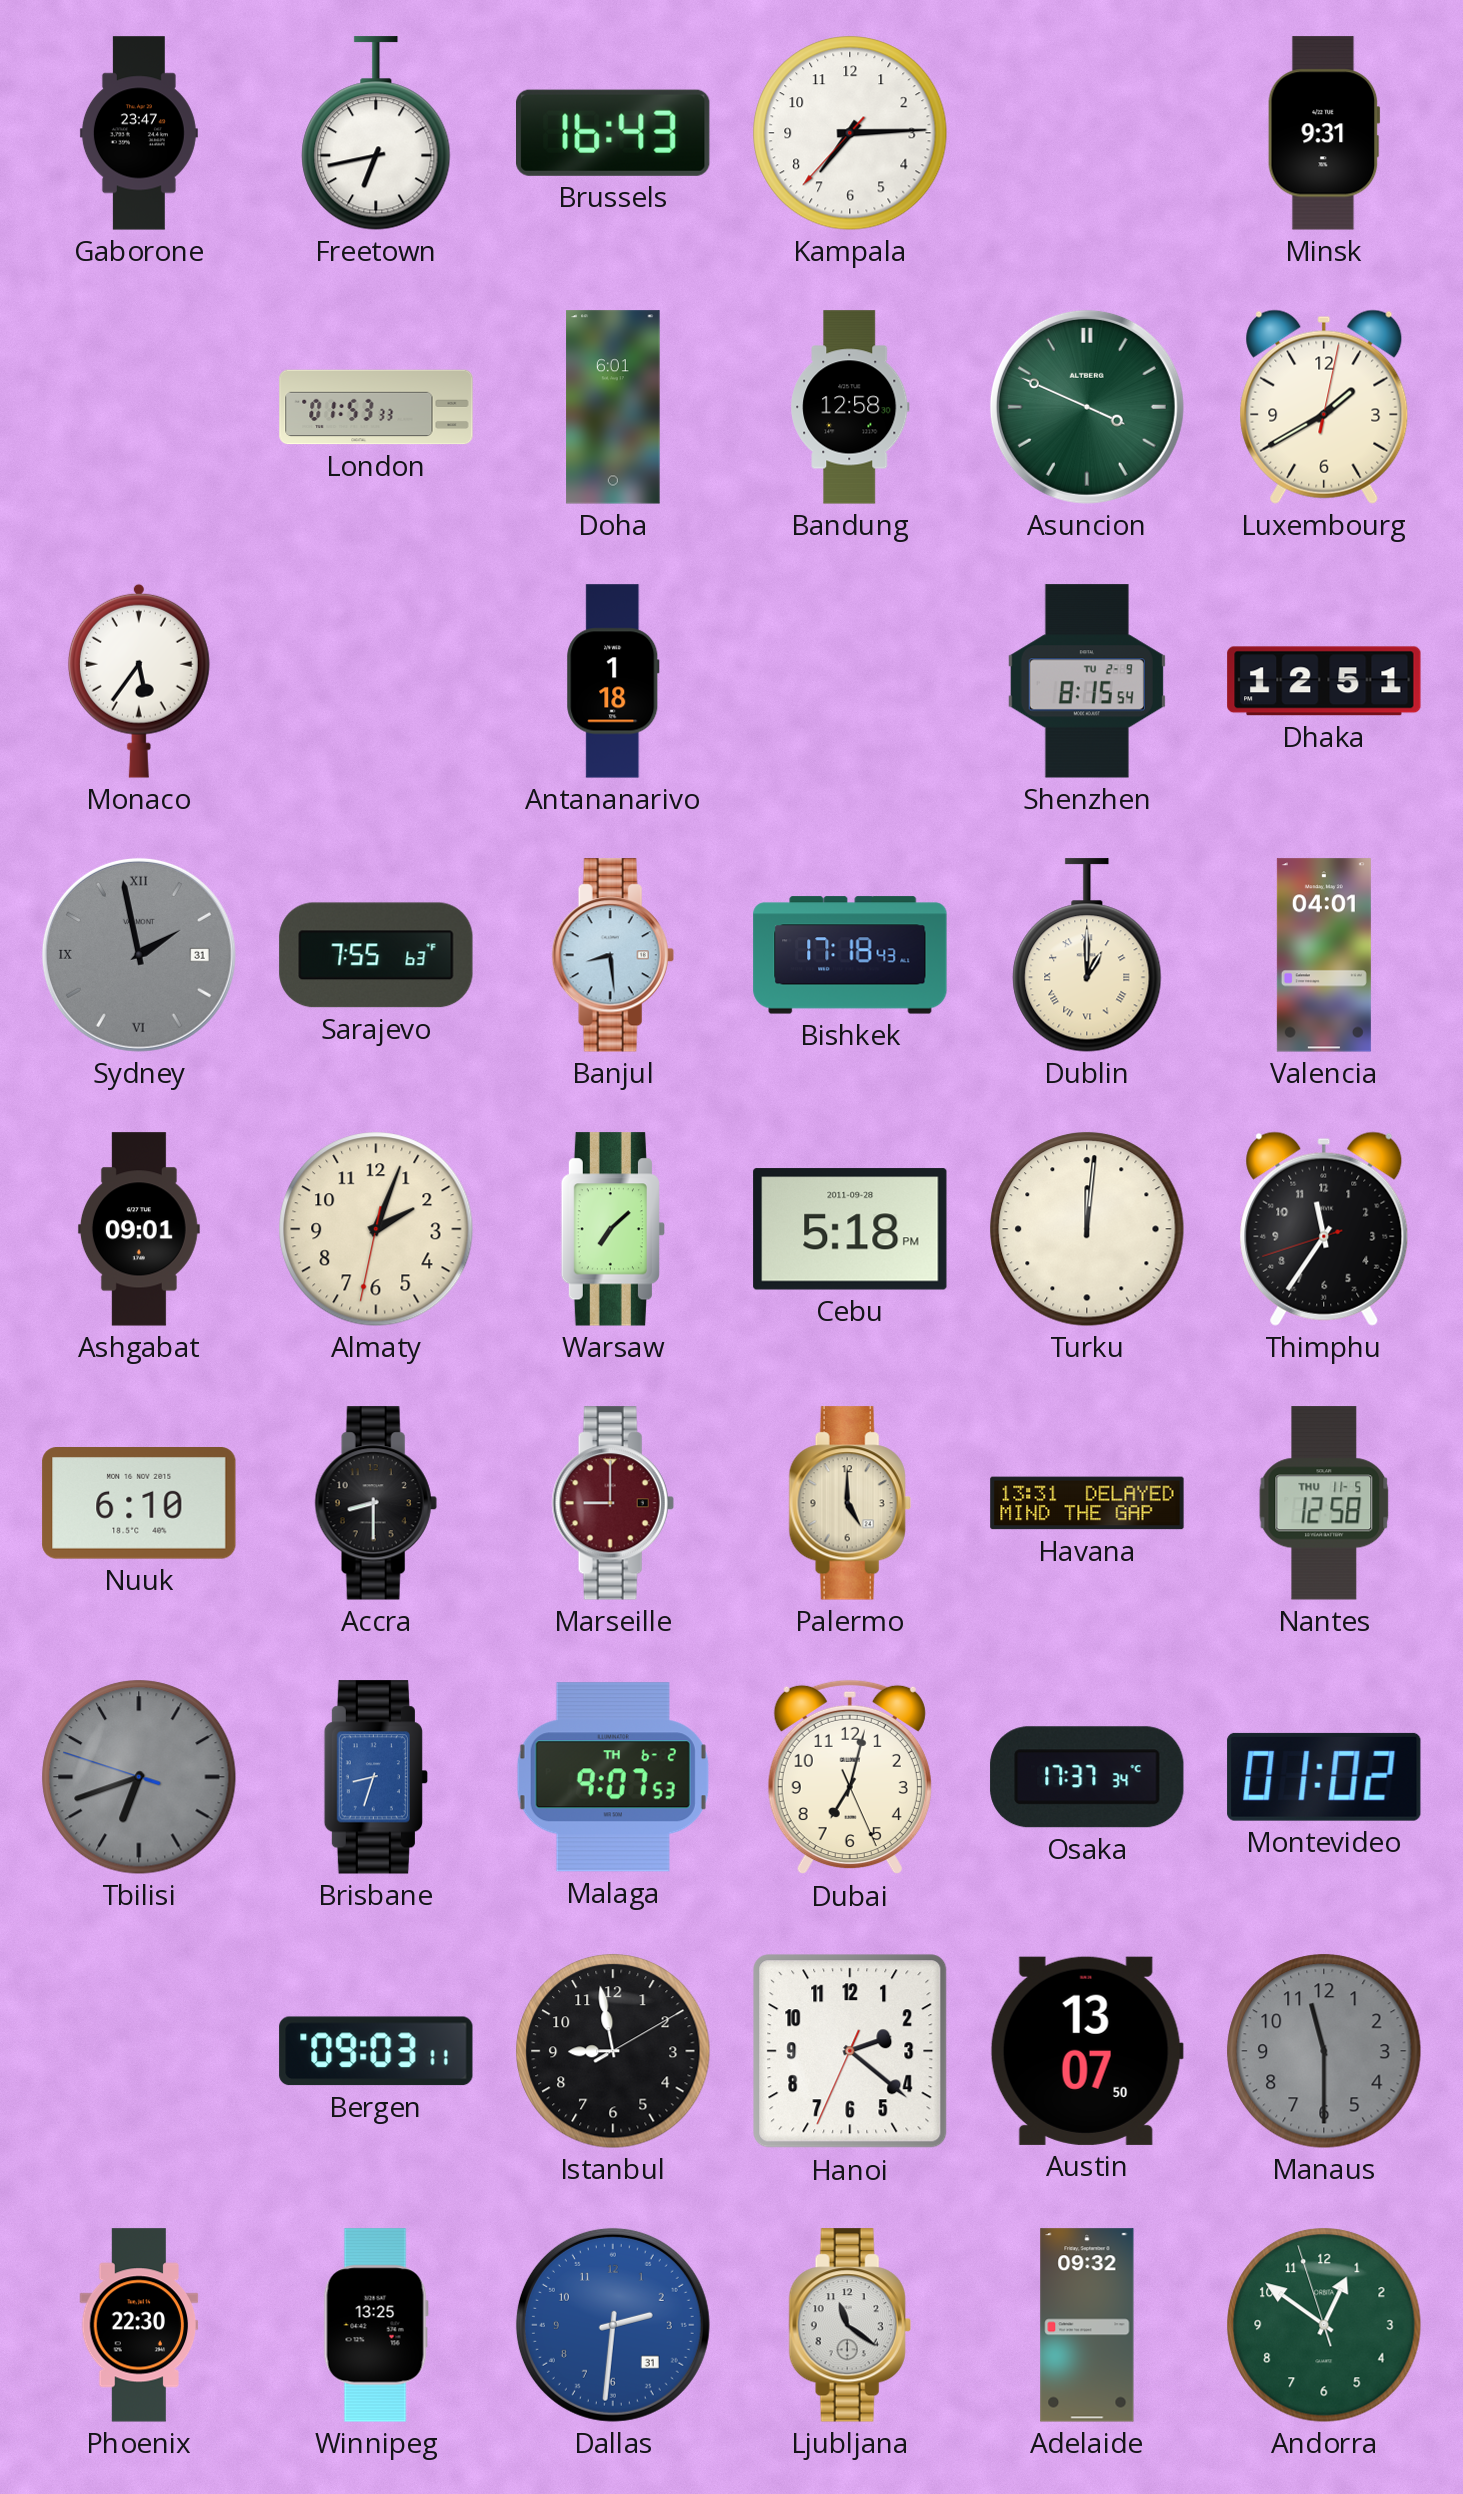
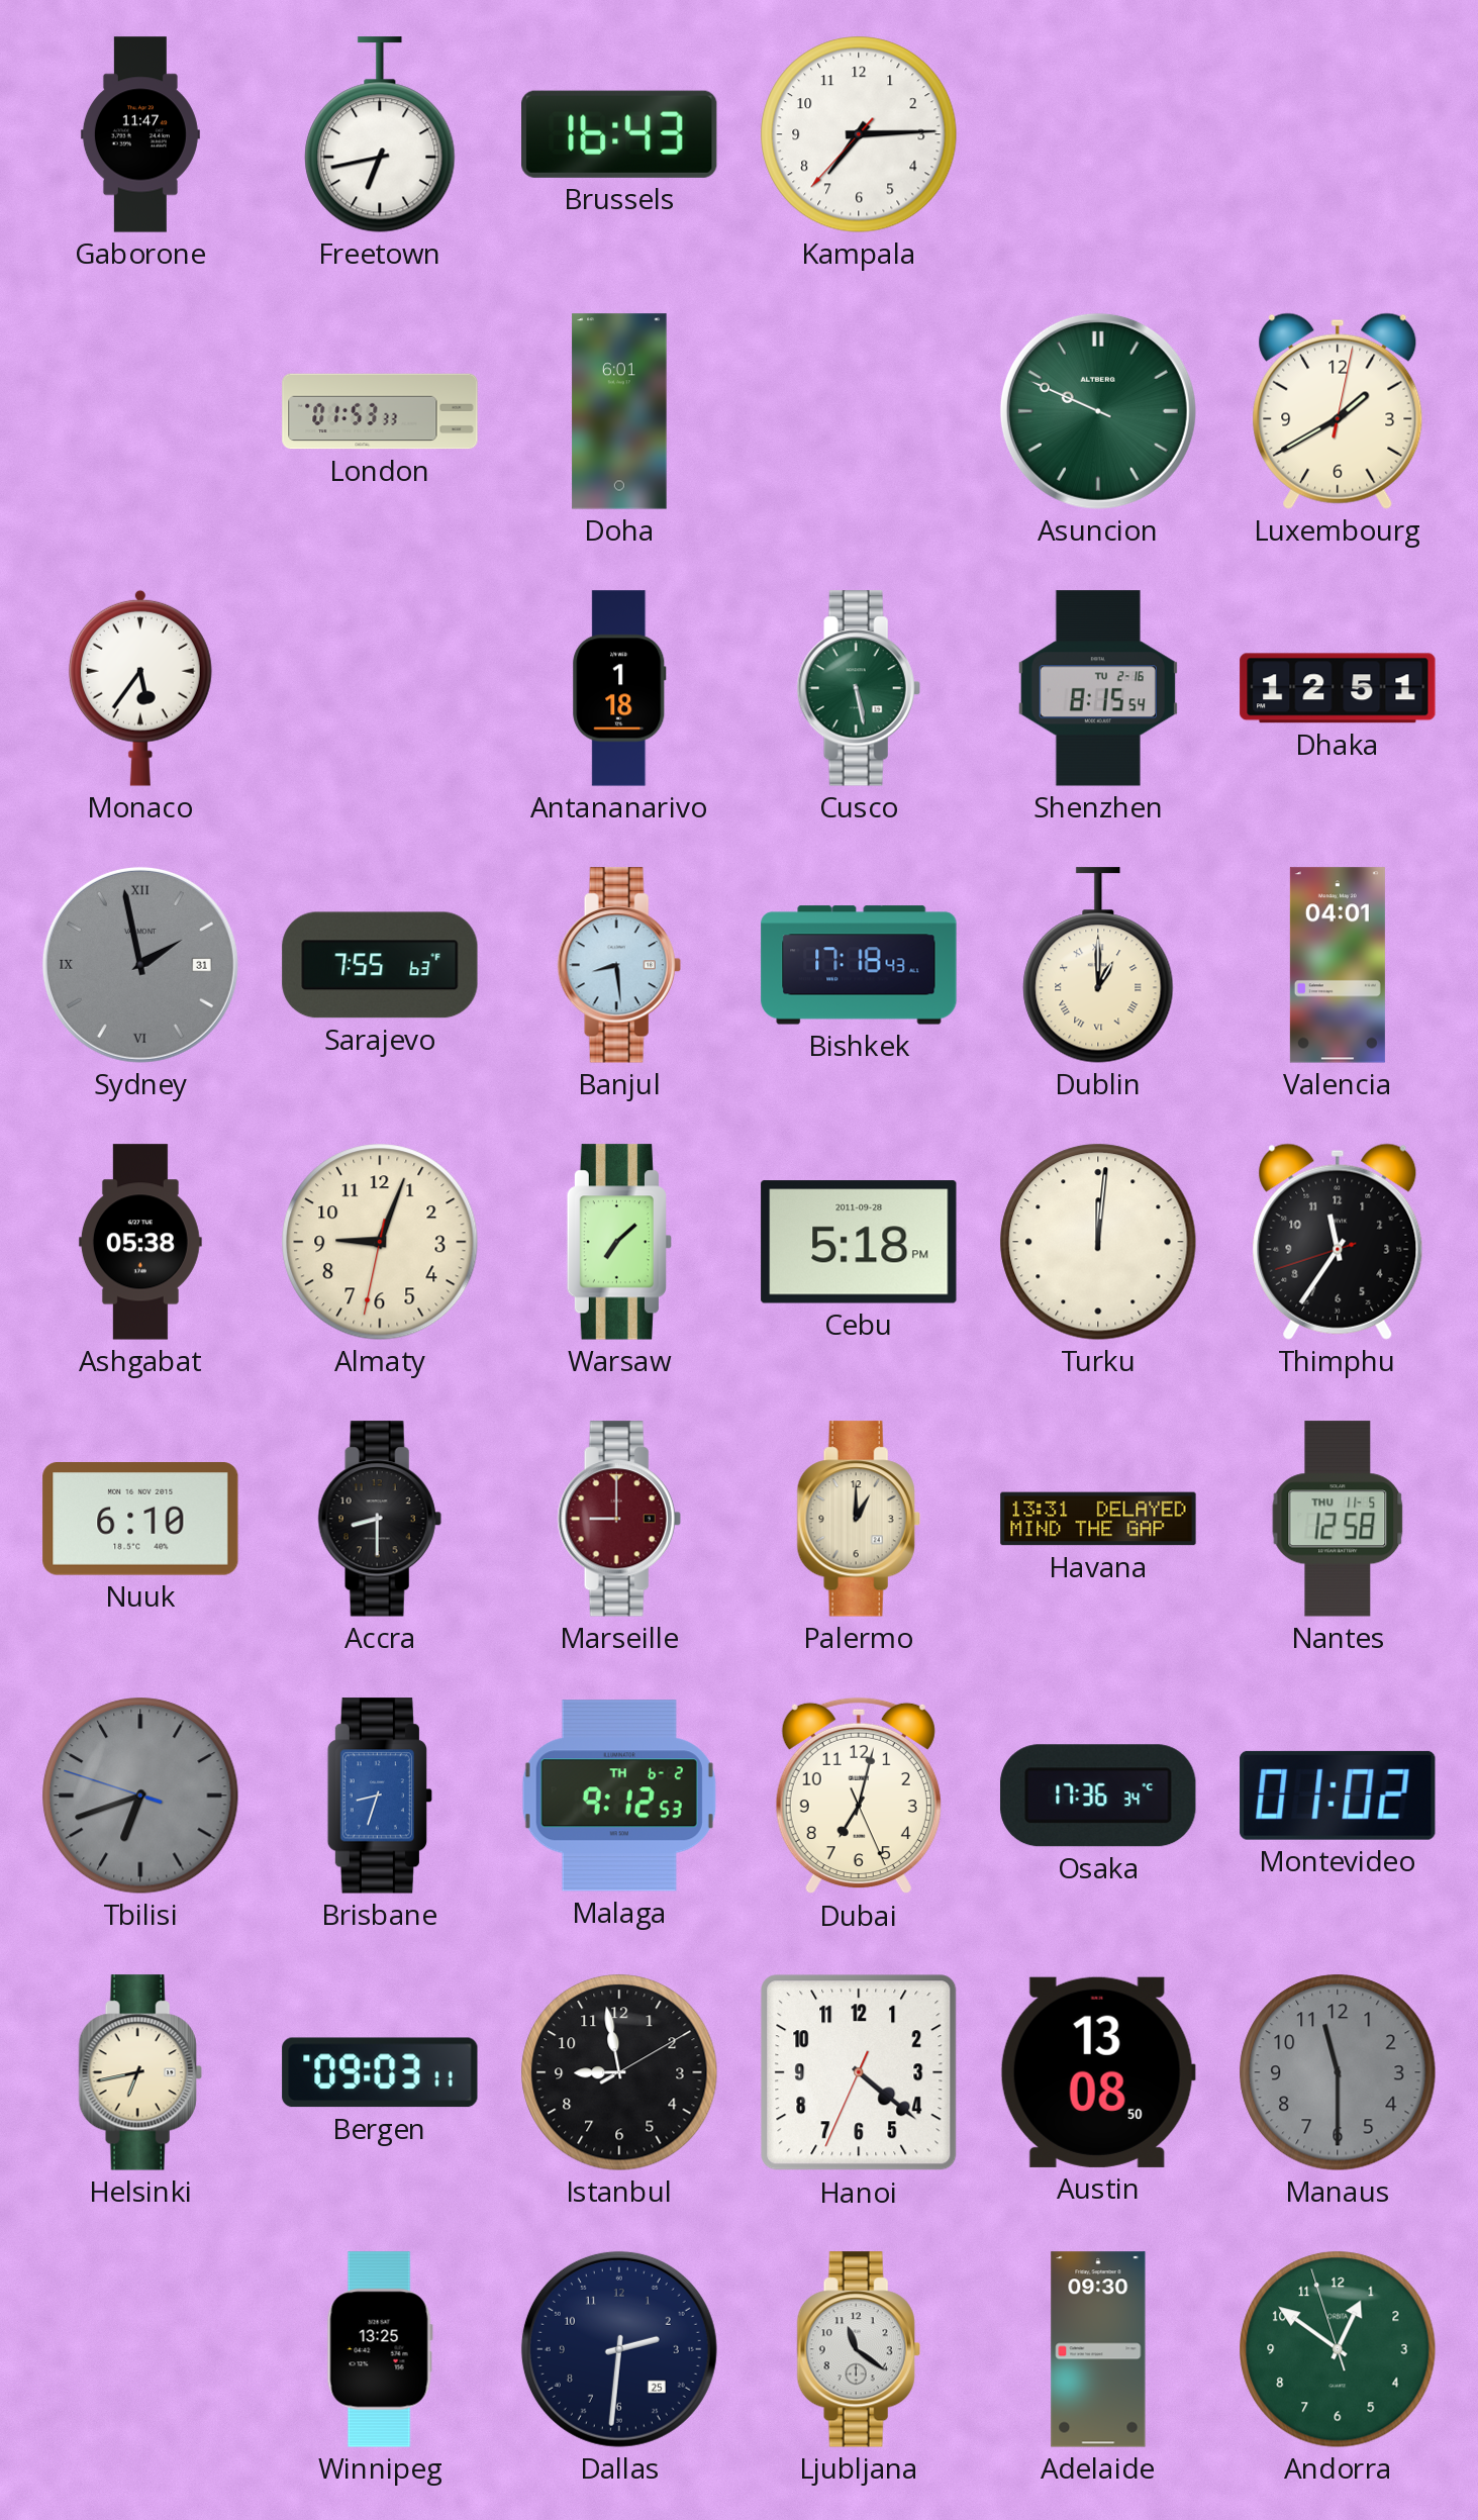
Gaborone: 23:47 -> 11:47
Minsk: 9:31 -> none
Bandung: 12:58 -> none
Asuncion: 3:49 -> 9:49
Cusco: none -> 5:28
Shenzhen date: TU 2-9 -> TU 2-16
Ashgabat: 09:01 -> 05:38
Almaty: 2:03 -> 9:03
Palermo: 5:00 -> 1:00
Malaga: 9:07 -> 9:12
Osaka: 17:37 -> 17:36
Helsinki: none -> 6:43
Hanoi: 2:21 -> 4:21
Austin: 13:07 -> 13:08
Phoenix: 22:30 -> none
Dallas date: 31 -> 25
Dallas dial: blue -> navy
Adelaide: 09:32 -> 09:30
